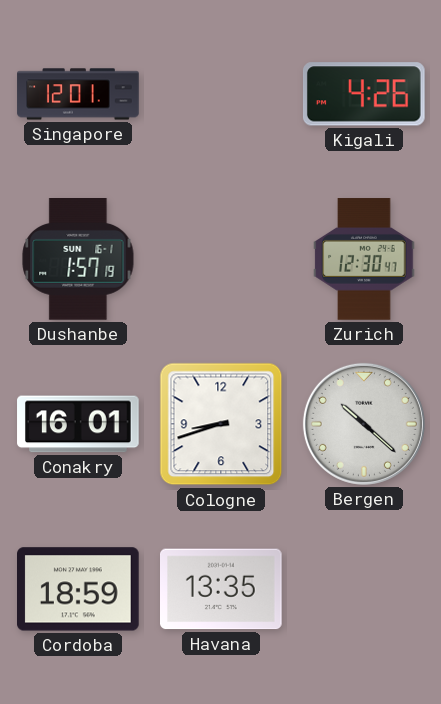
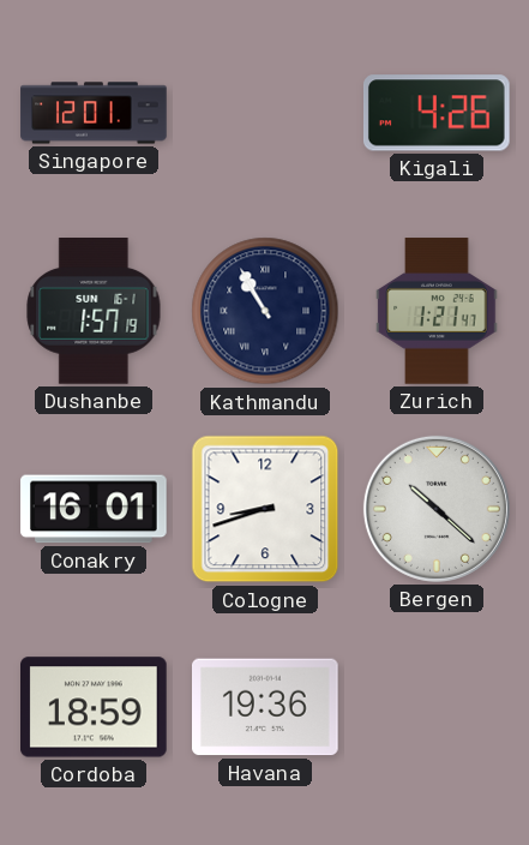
Kathmandu: none -> 10:55
Zurich: 12:30 -> 1:21
Havana: 13:35 -> 19:36
